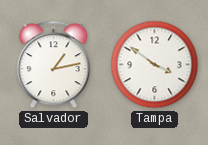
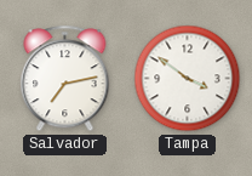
Salvador: 1:13 -> 7:13
